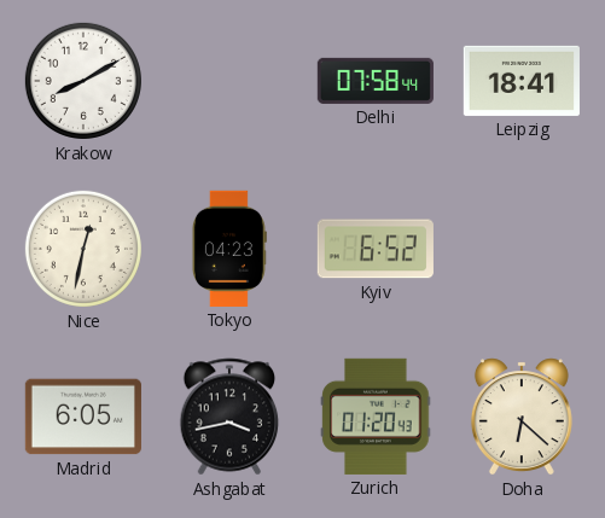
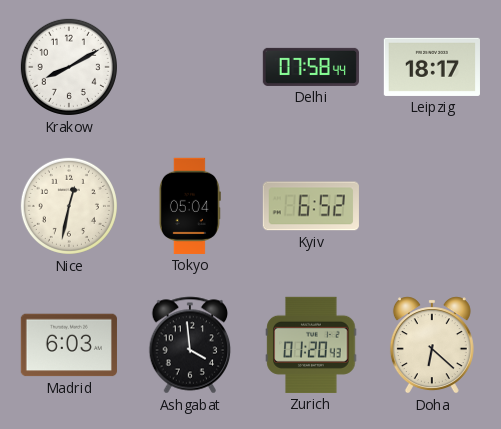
Leipzig: 18:41 -> 18:17
Tokyo: 04:23 -> 05:04
Madrid: 6:05 -> 6:03
Ashgabat: 3:43 -> 3:59
